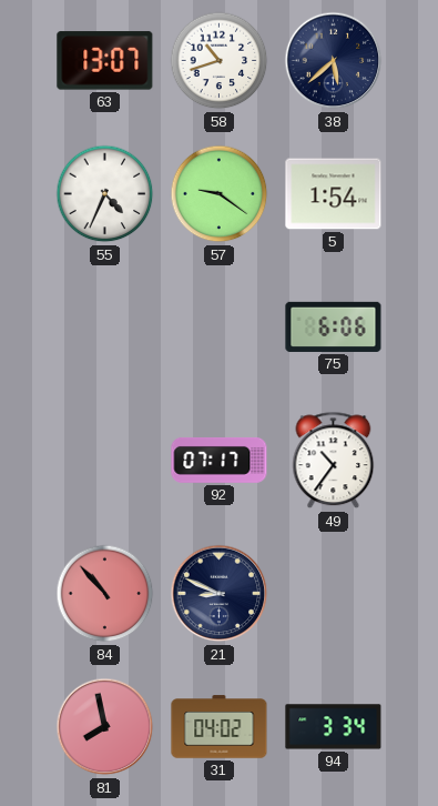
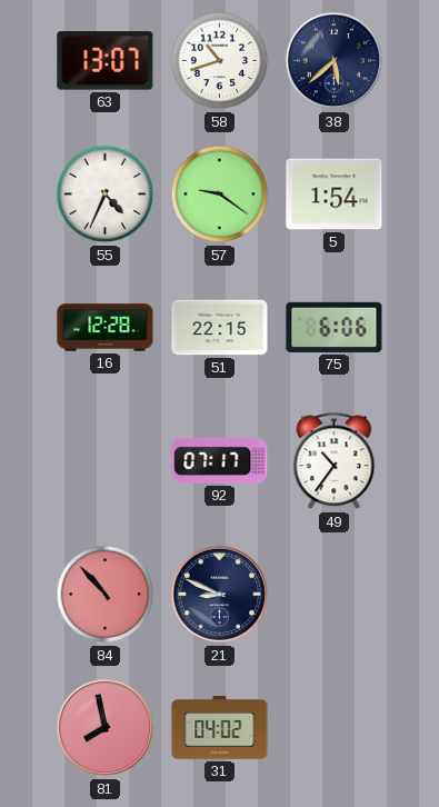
16: none -> 12:28
51: none -> 22:15
94: 3:34 -> none
